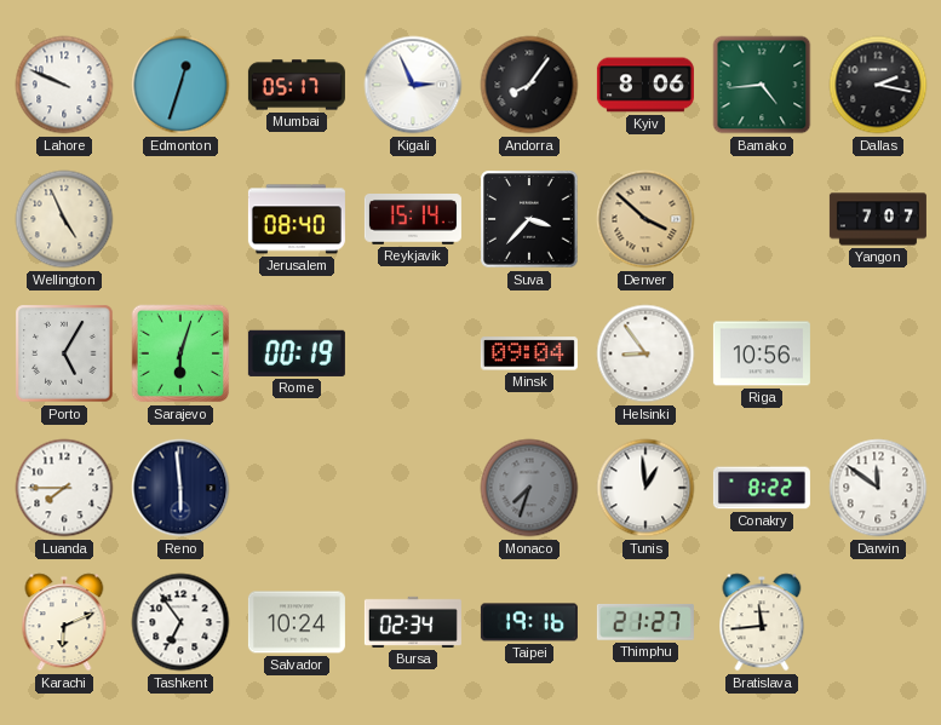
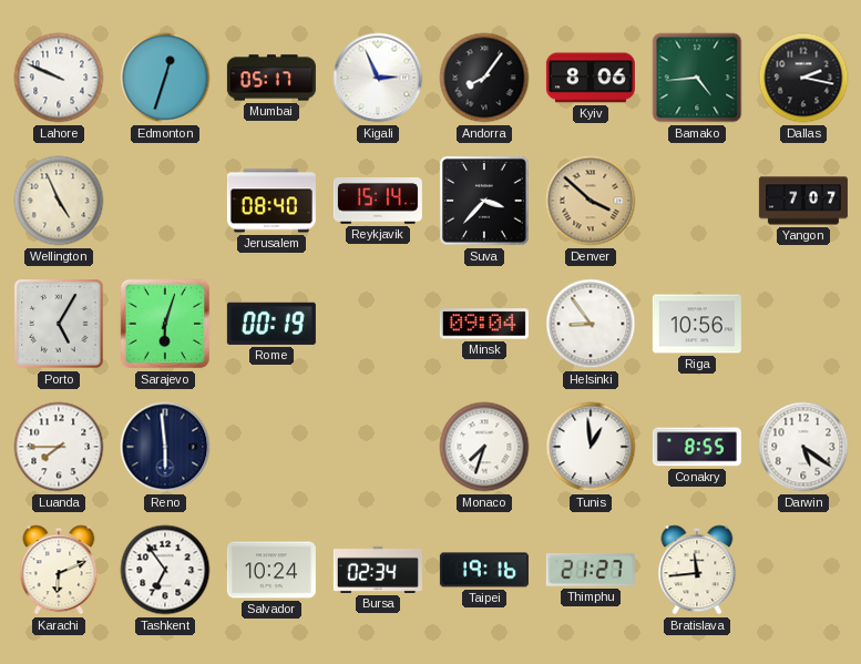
Monaco dial: grey -> white
Conakry: 8:22 -> 8:55
Darwin: 11:51 -> 5:21
